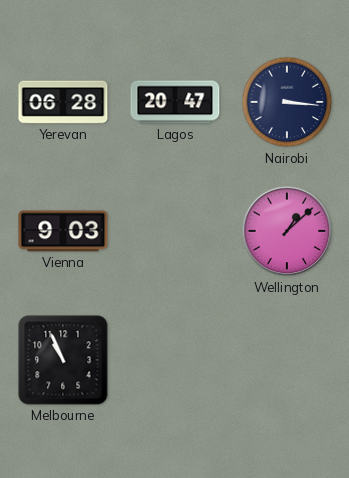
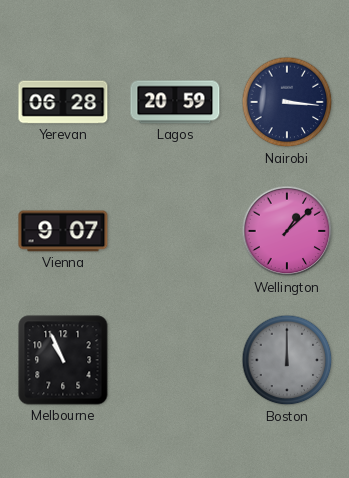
Lagos: 20:47 -> 20:59
Vienna: 9:03 -> 9:07
Boston: none -> 12:00
